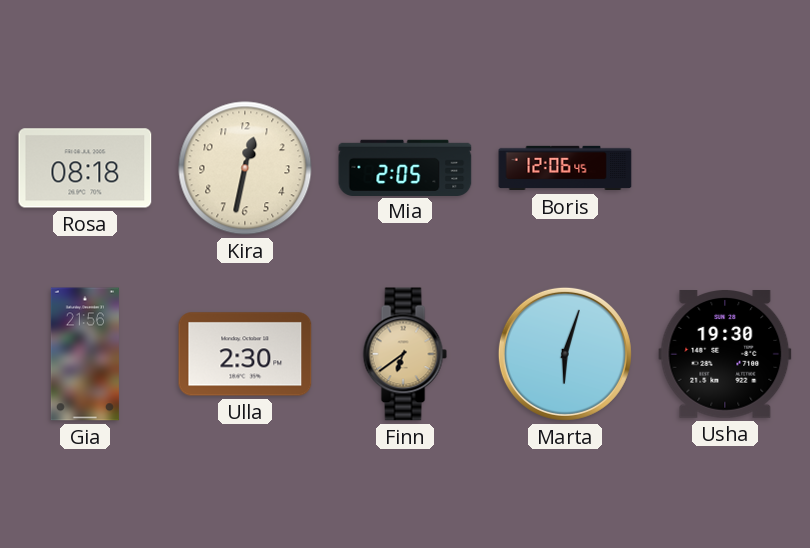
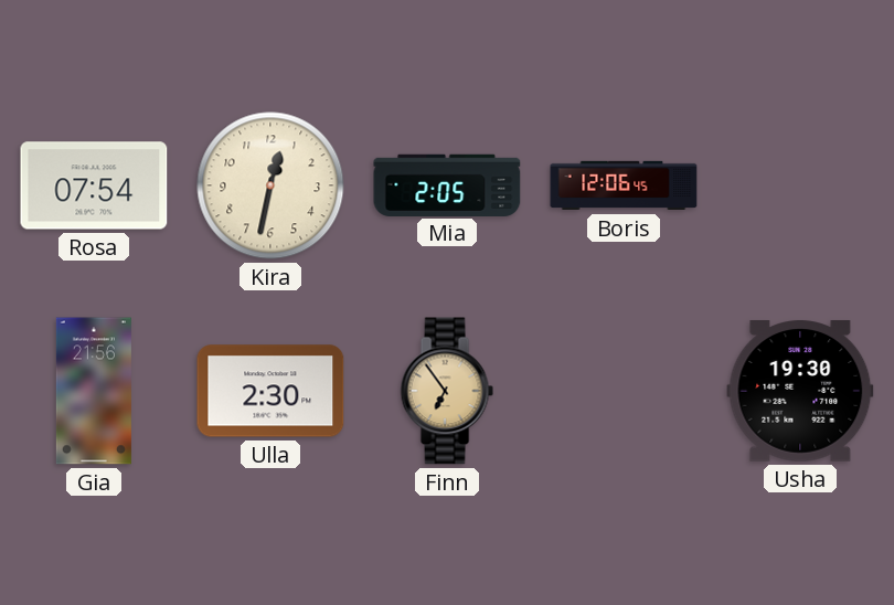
Rosa: 08:18 -> 07:54
Finn: 6:39 -> 6:54
Marta: 6:03 -> none
